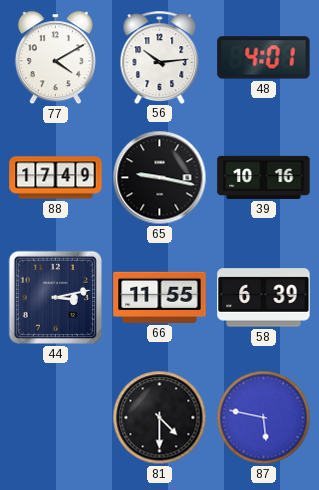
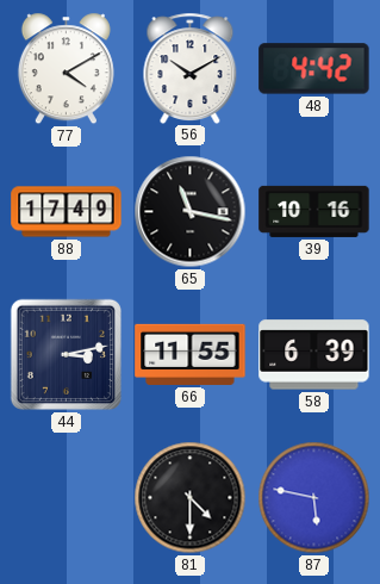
56: 10:14 -> 10:10
48: 4:01 -> 4:42
65: 9:17 -> 11:17
